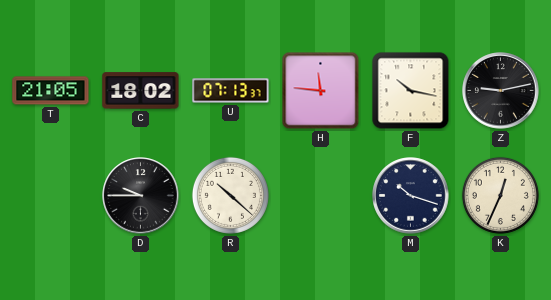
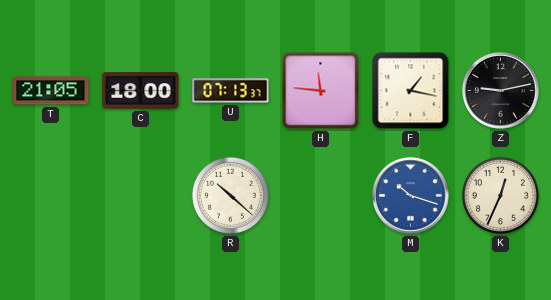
C: 18:02 -> 18:00
F: 10:17 -> 1:17
D: 9:45 -> none
M dial: navy -> blue
